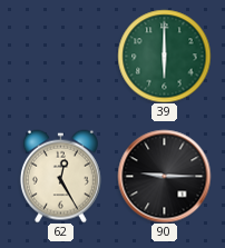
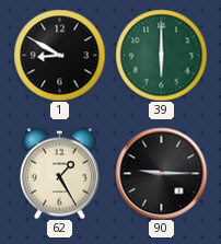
1: none -> 8:50
62: 12:25 -> 1:25
